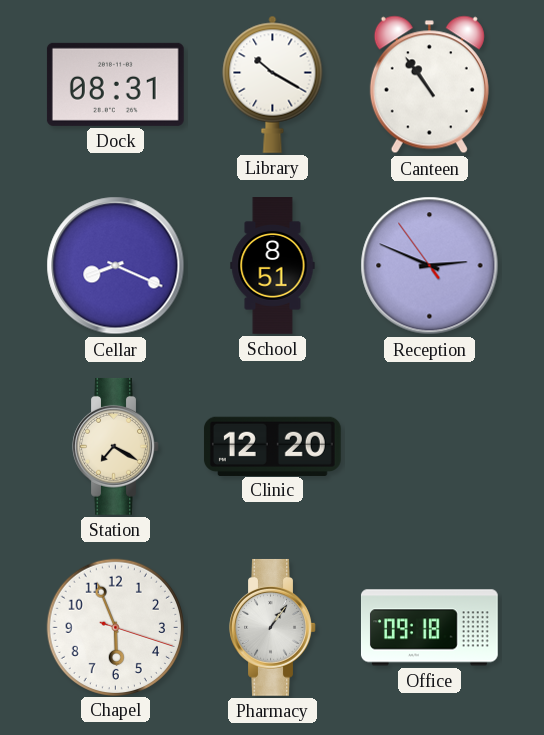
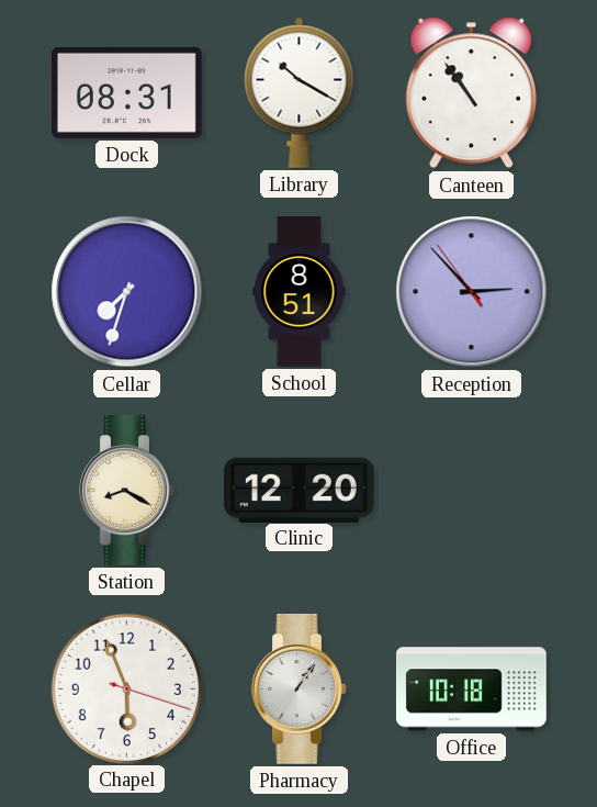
Cellar: 8:19 -> 7:33
Reception: 2:48 -> 2:52
Station: 7:20 -> 8:20
Office: 09:18 -> 10:18
